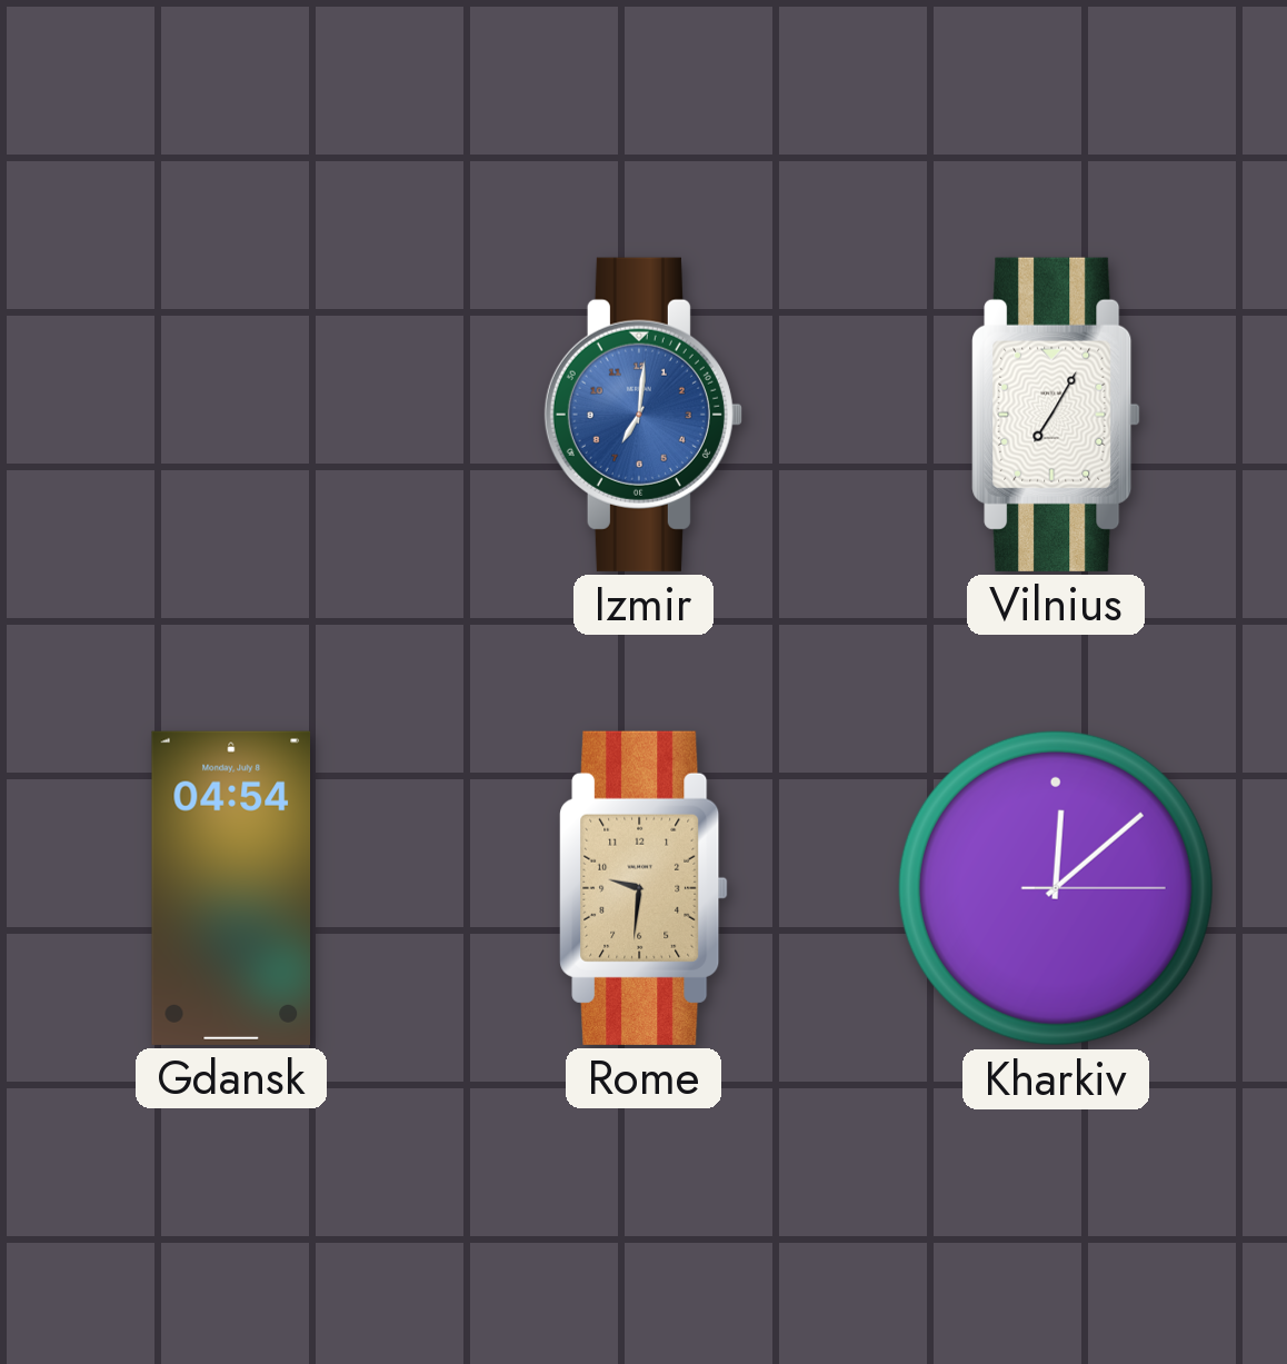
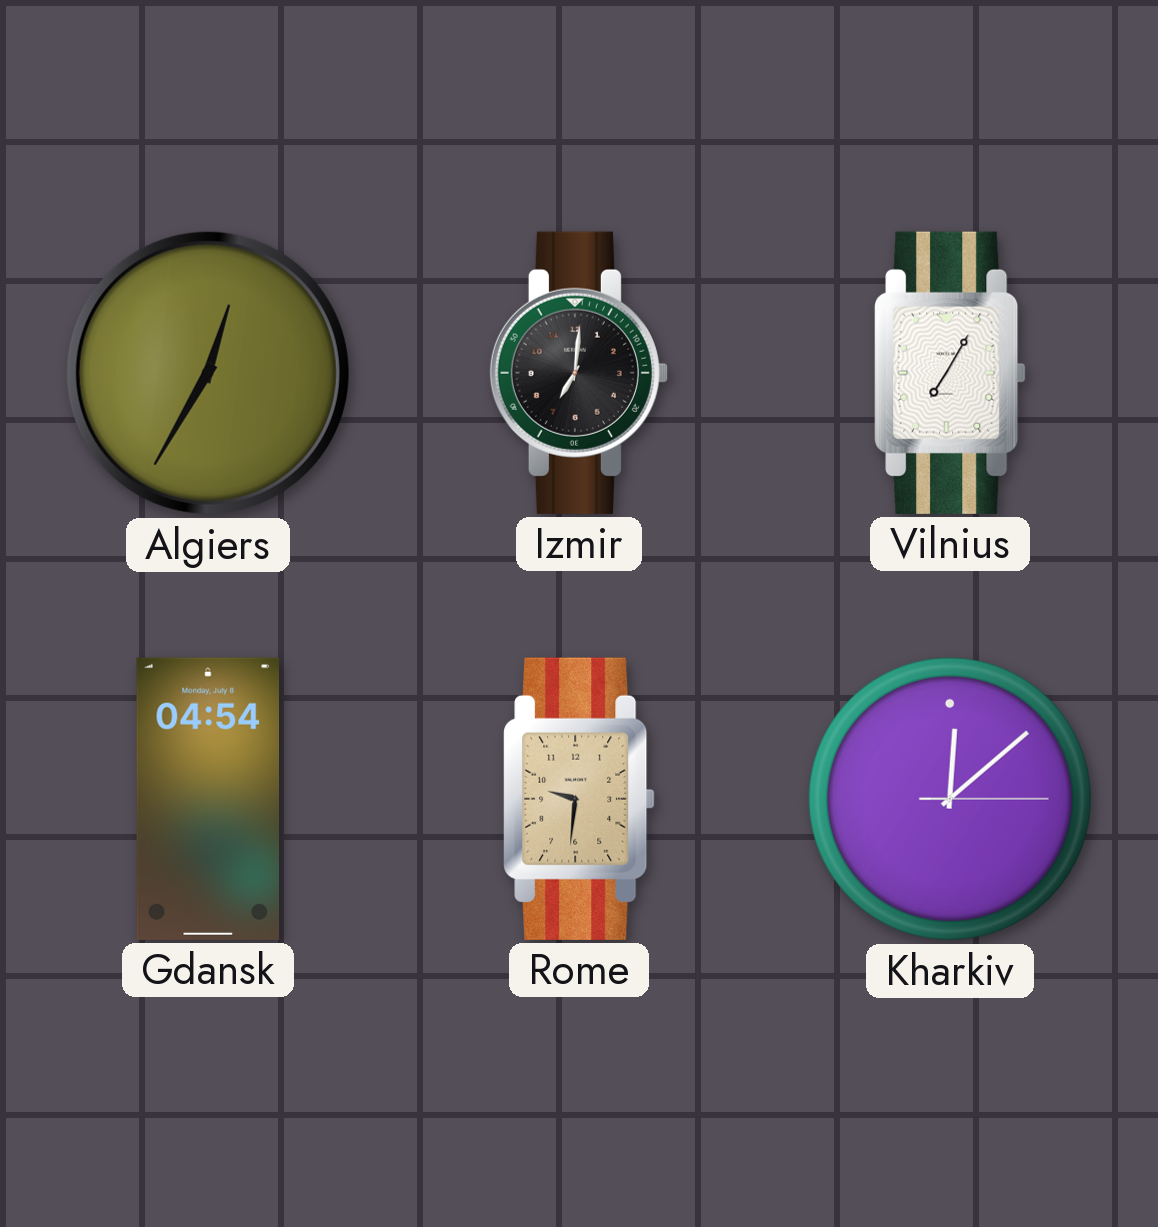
Algiers: none -> 12:35
Izmir dial: blue -> black
